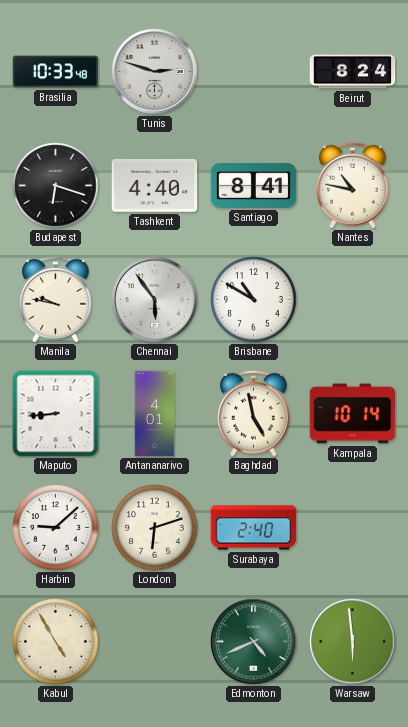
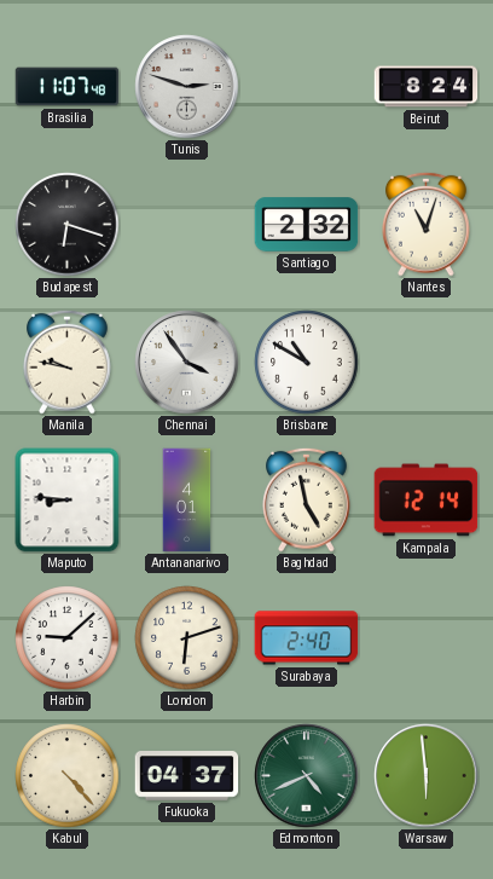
Brasilia: 10:33 -> 11:07
Tashkent: 4:40 -> none
Santiago: 8:41 -> 2:32
Nantes: 10:47 -> 11:03
Chennai: 5:54 -> 3:54
Maputo: 8:44 -> 8:46
Kampala: 10:14 -> 12:14
Kabul: 4:55 -> 4:23
Fukuoka: none -> 04:37
